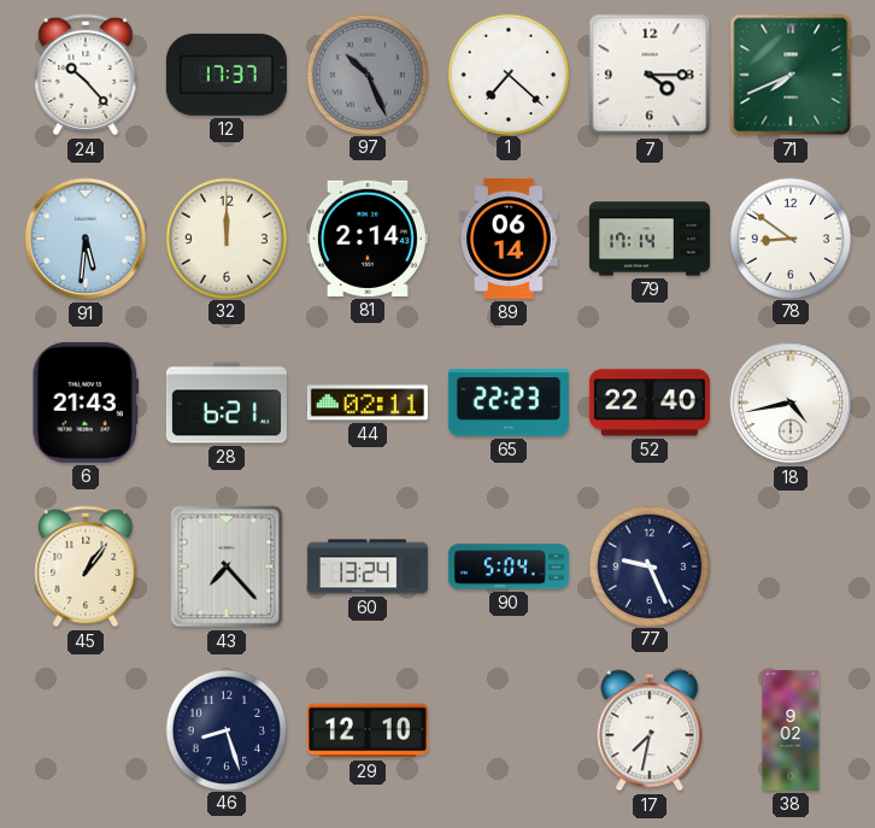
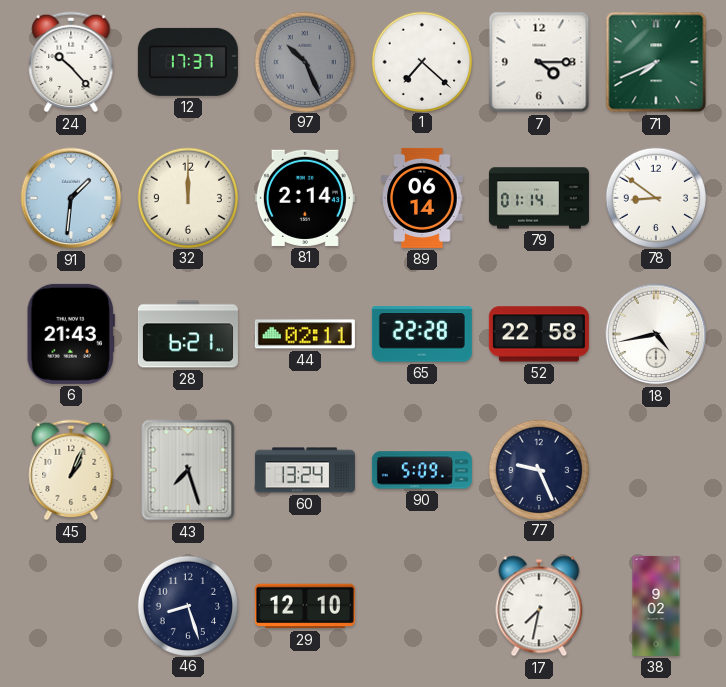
91: 5:31 -> 1:31
79: 17:14 -> 01:14
65: 22:23 -> 22:28
52: 22:40 -> 22:58
45: 1:06 -> 1:04
43: 7:23 -> 7:27
90: 5:04 -> 5:09
